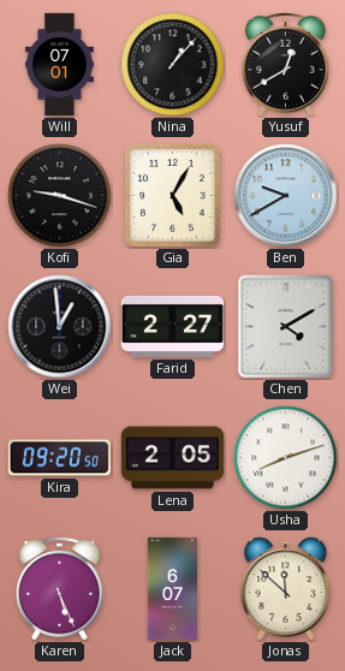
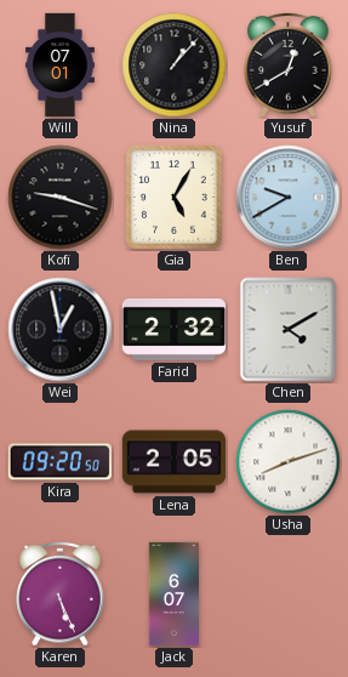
Wei: 12:59 -> 12:58
Farid: 2:27 -> 2:32
Jonas: 11:52 -> none
